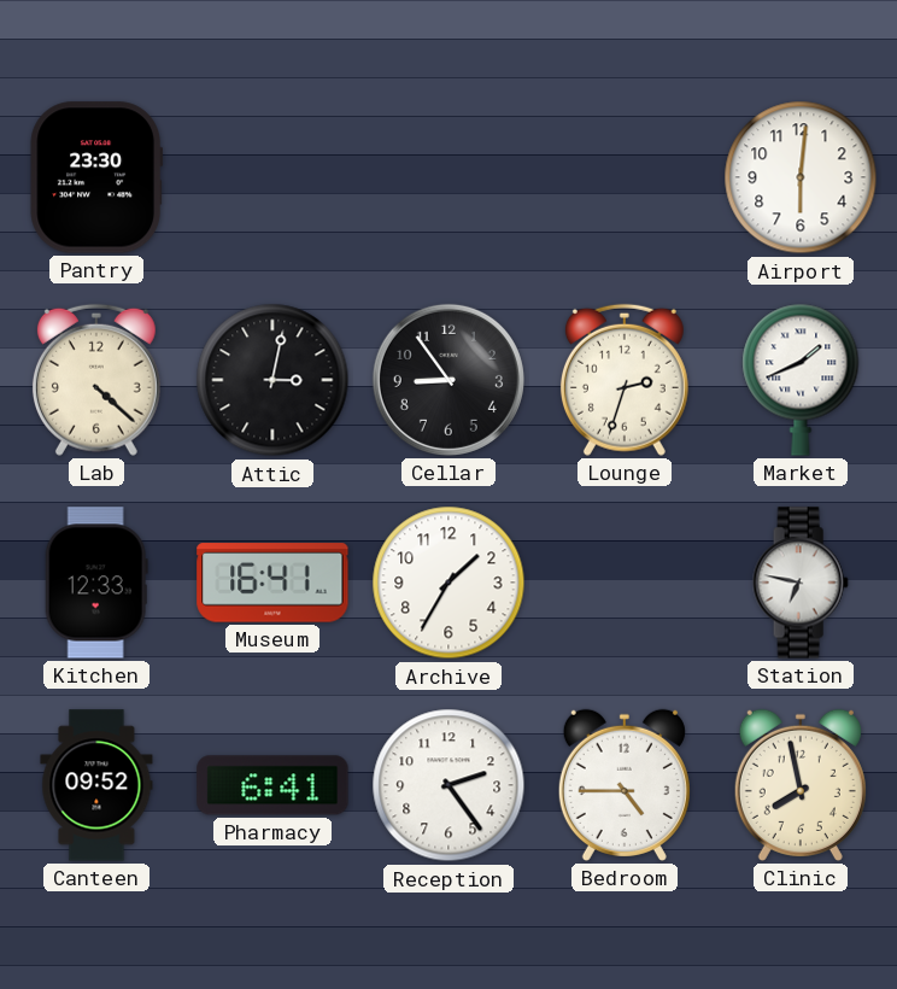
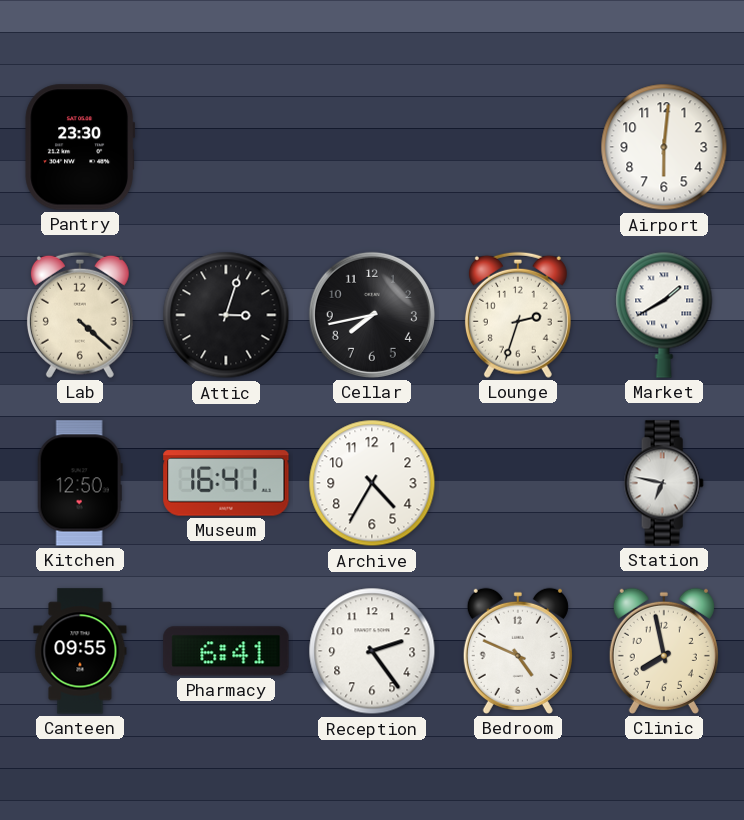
Attic: 3:02 -> 3:03
Cellar: 8:54 -> 7:43
Market: 1:41 -> 1:40
Kitchen: 12:33 -> 12:50
Archive: 1:35 -> 4:35
Canteen: 09:52 -> 09:55
Bedroom: 4:45 -> 4:49
